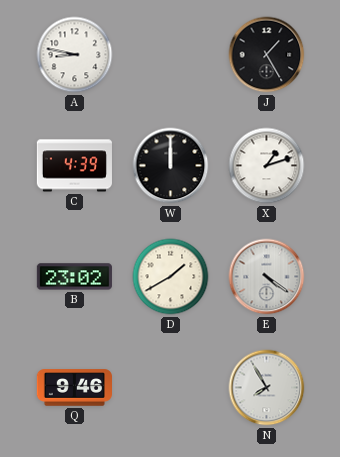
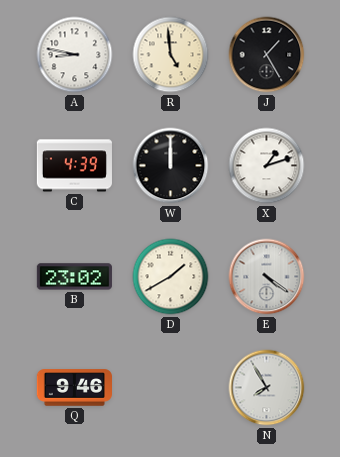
R: none -> 4:59
